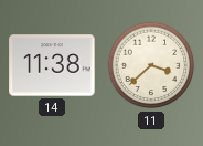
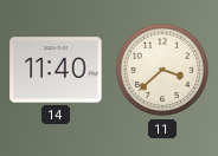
14: 11:38 -> 11:40
